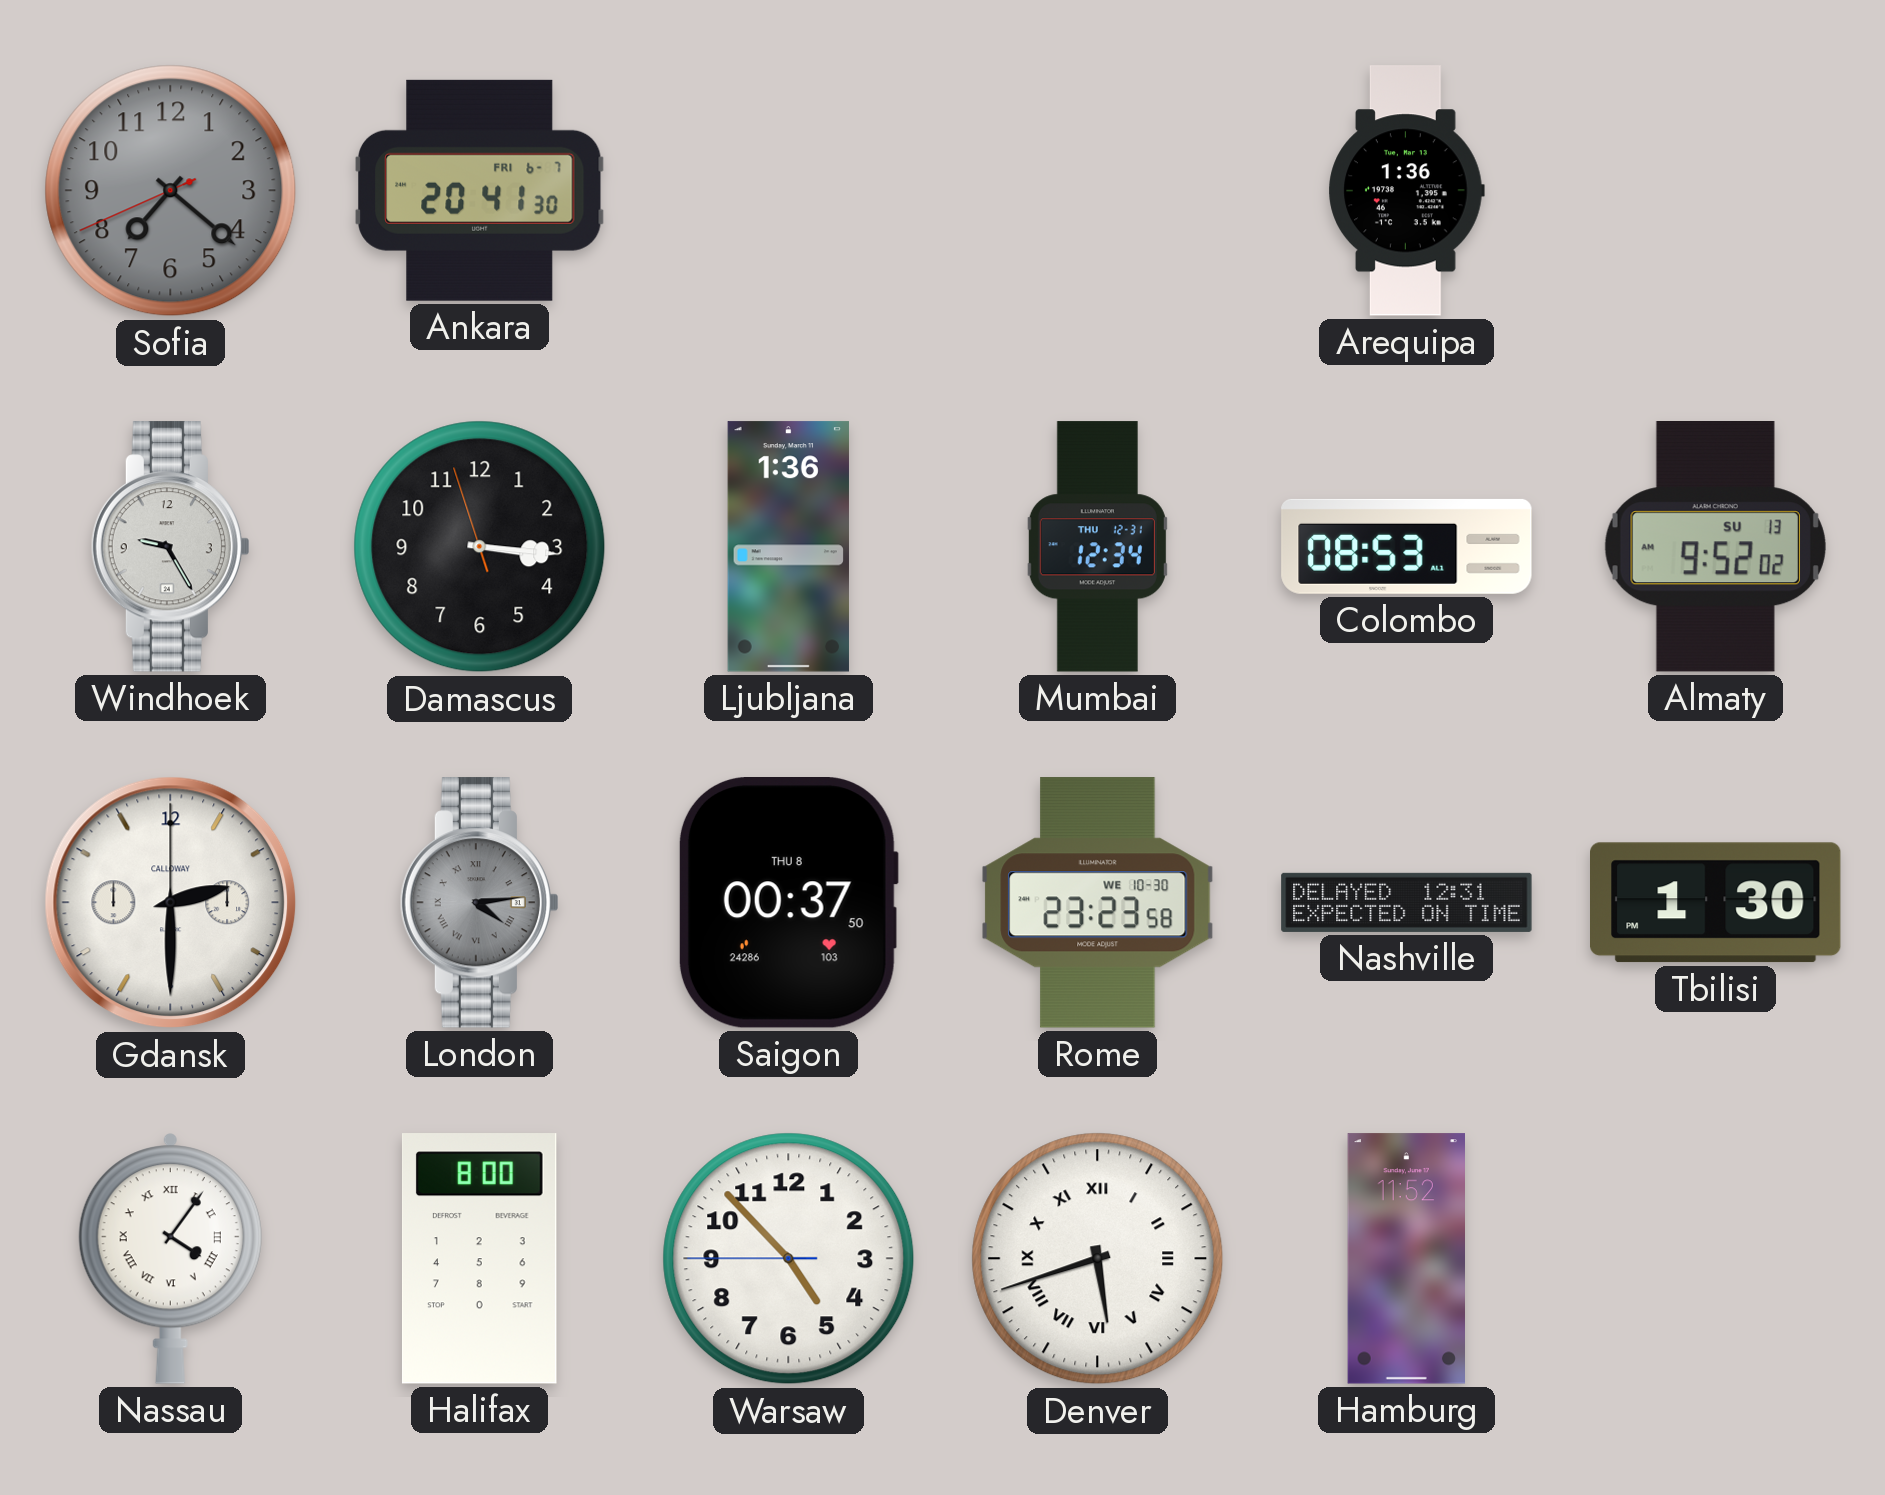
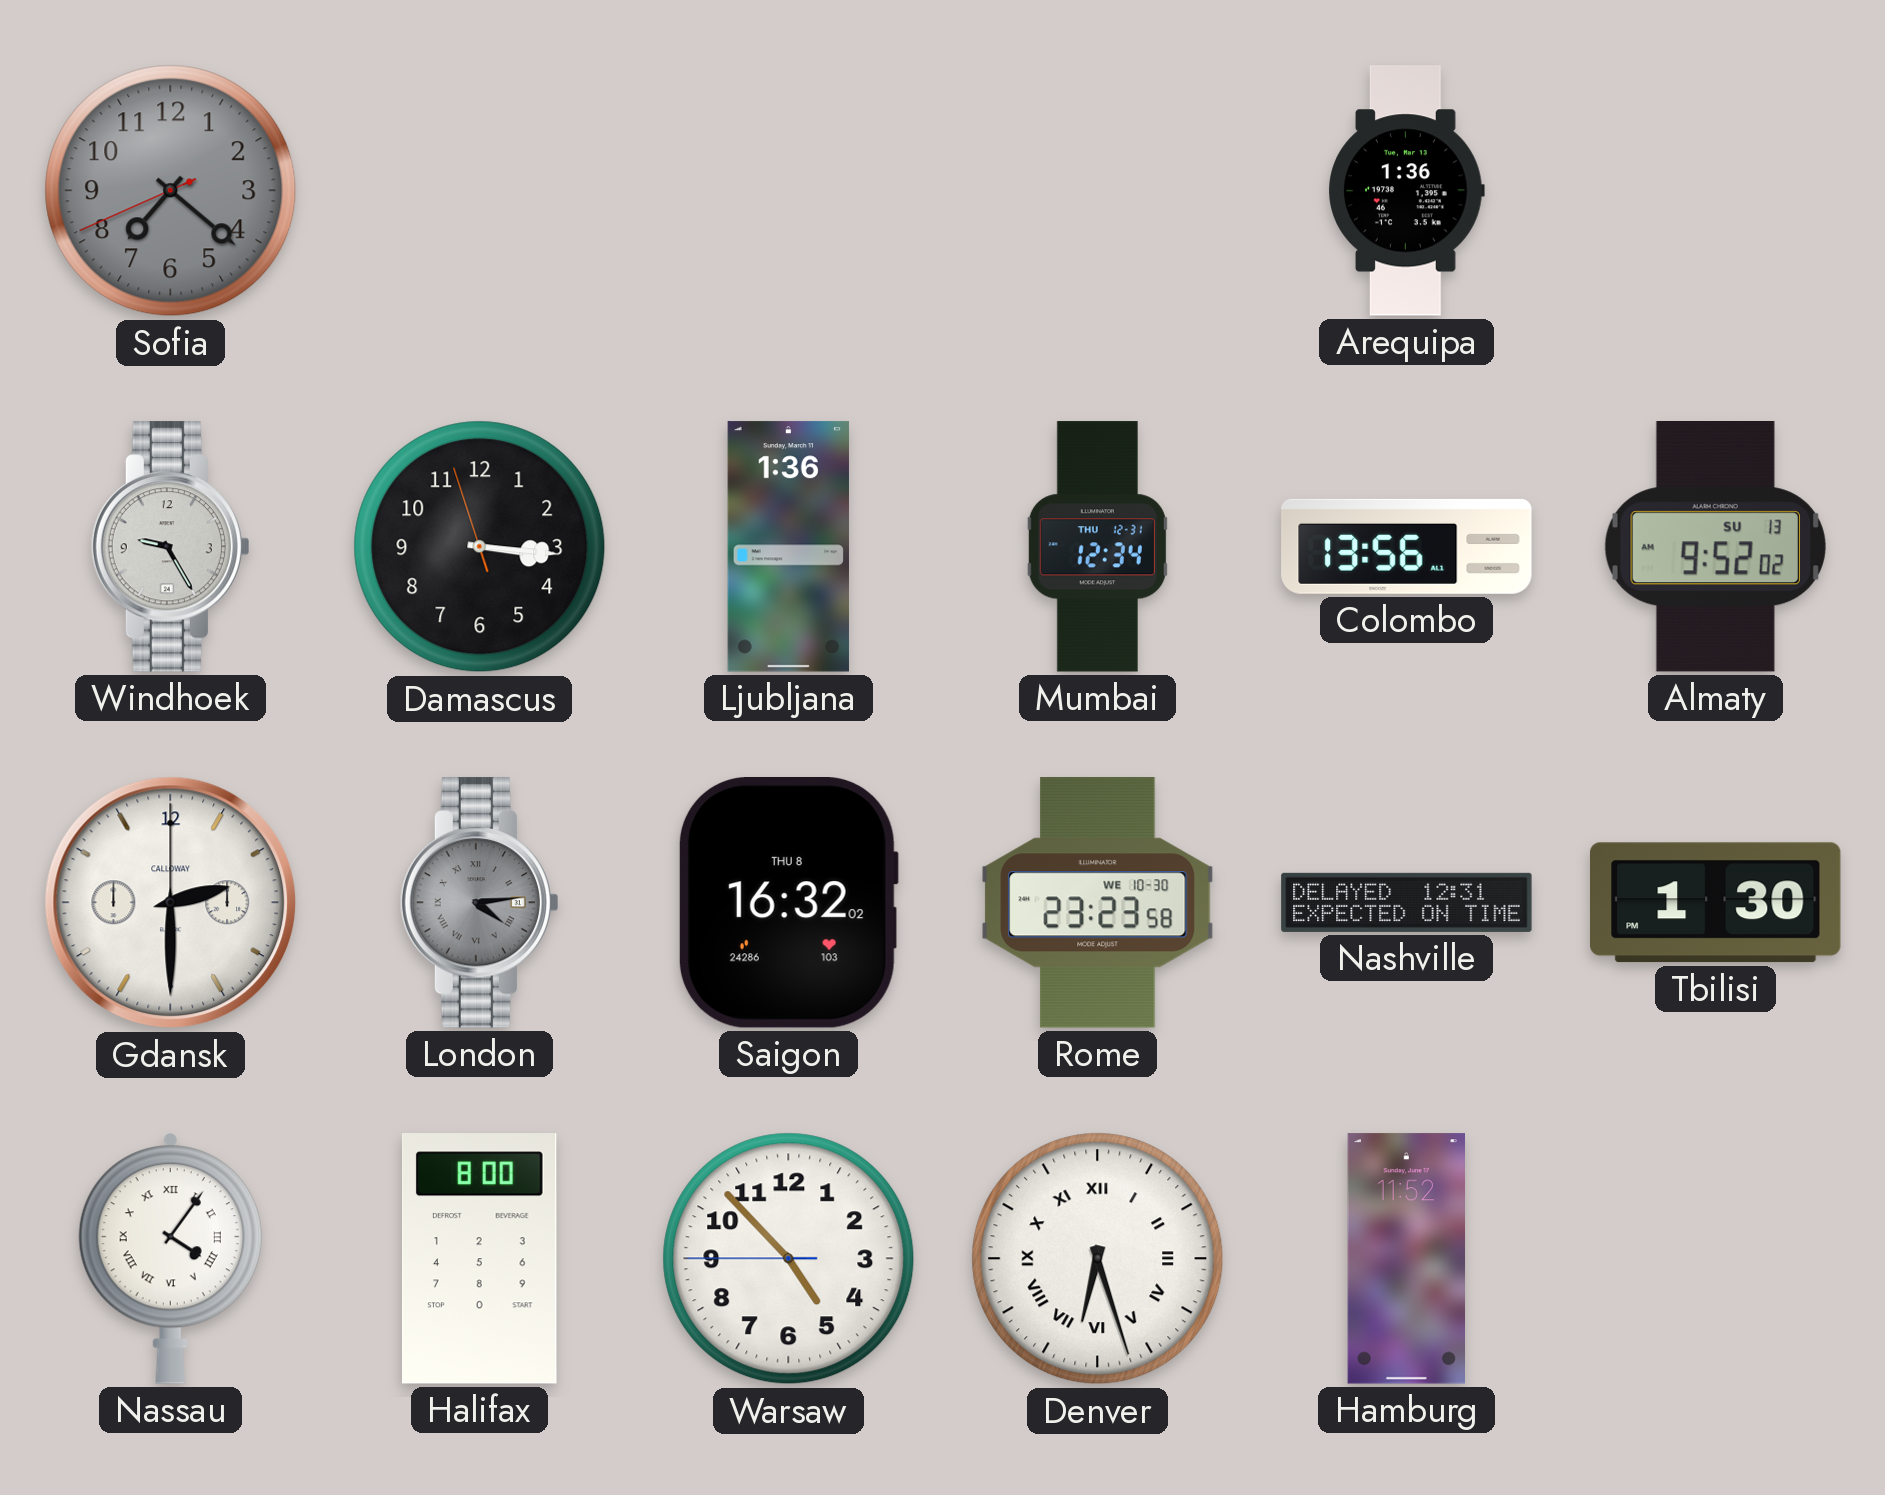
Ankara: 20:41 -> none
Colombo: 08:53 -> 13:56
Saigon: 00:37 -> 16:32
Denver: 5:42 -> 6:27
